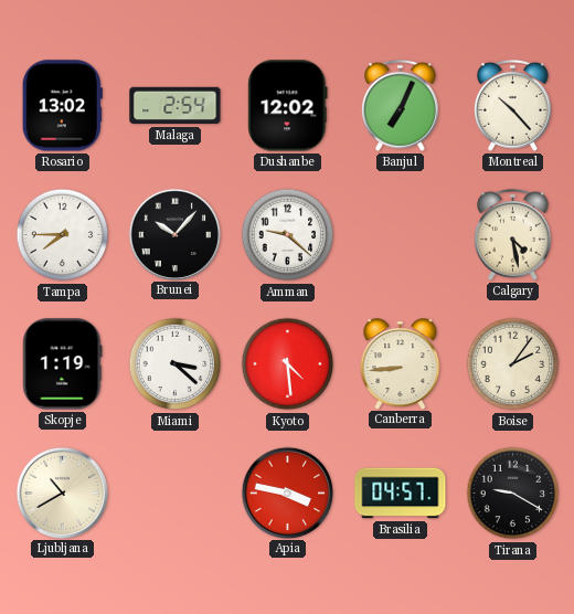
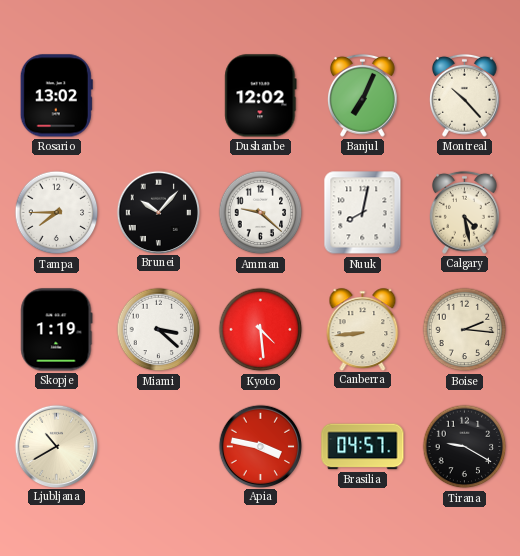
Malaga: 2:54 -> none
Nuuk: none -> 8:02
Boise: 2:06 -> 2:16
